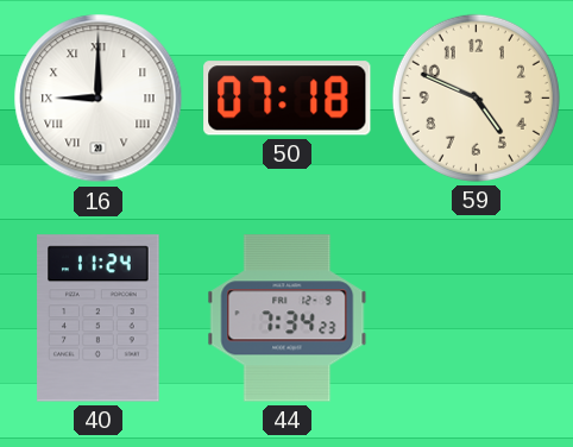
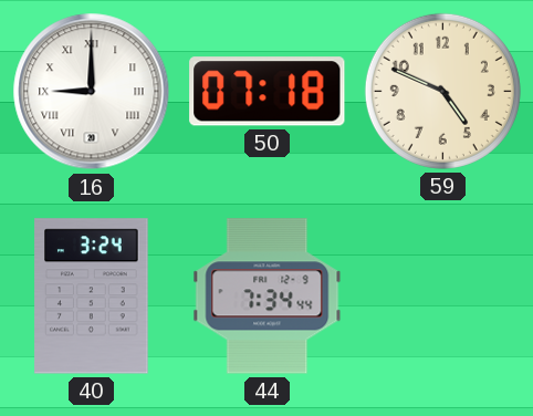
40: 11:24 -> 3:24
44: 7:34:23 -> 7:34:44
